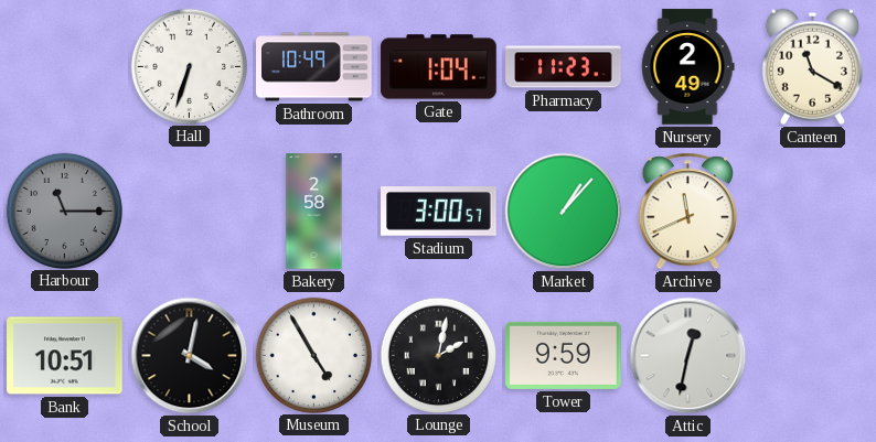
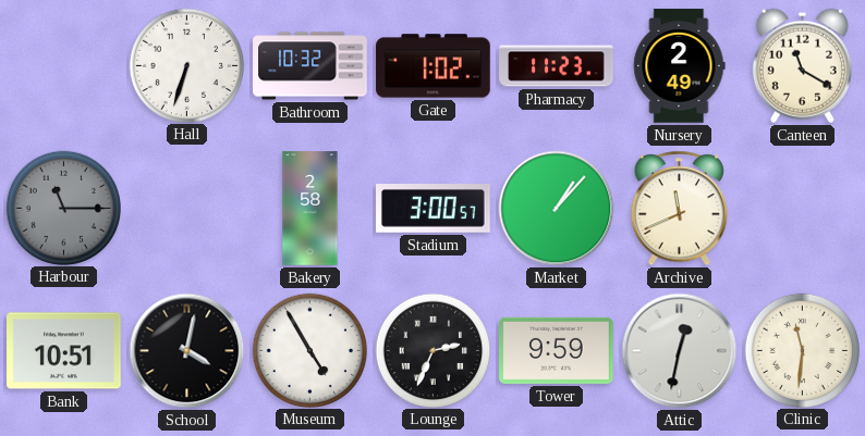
Bathroom: 10:49 -> 10:32
Gate: 1:04 -> 1:02
Lounge: 2:02 -> 2:34
Clinic: none -> 11:31
